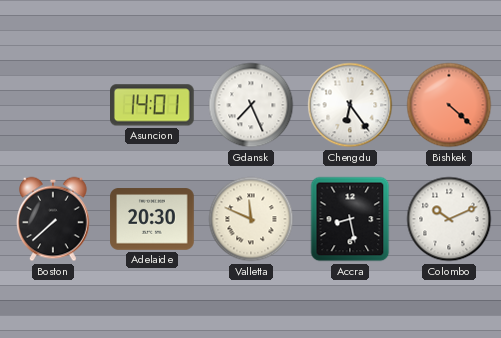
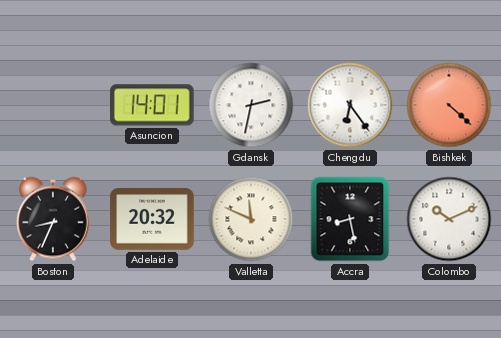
Gdansk: 7:26 -> 2:32
Boston: 7:38 -> 8:34
Adelaide: 20:30 -> 20:32
